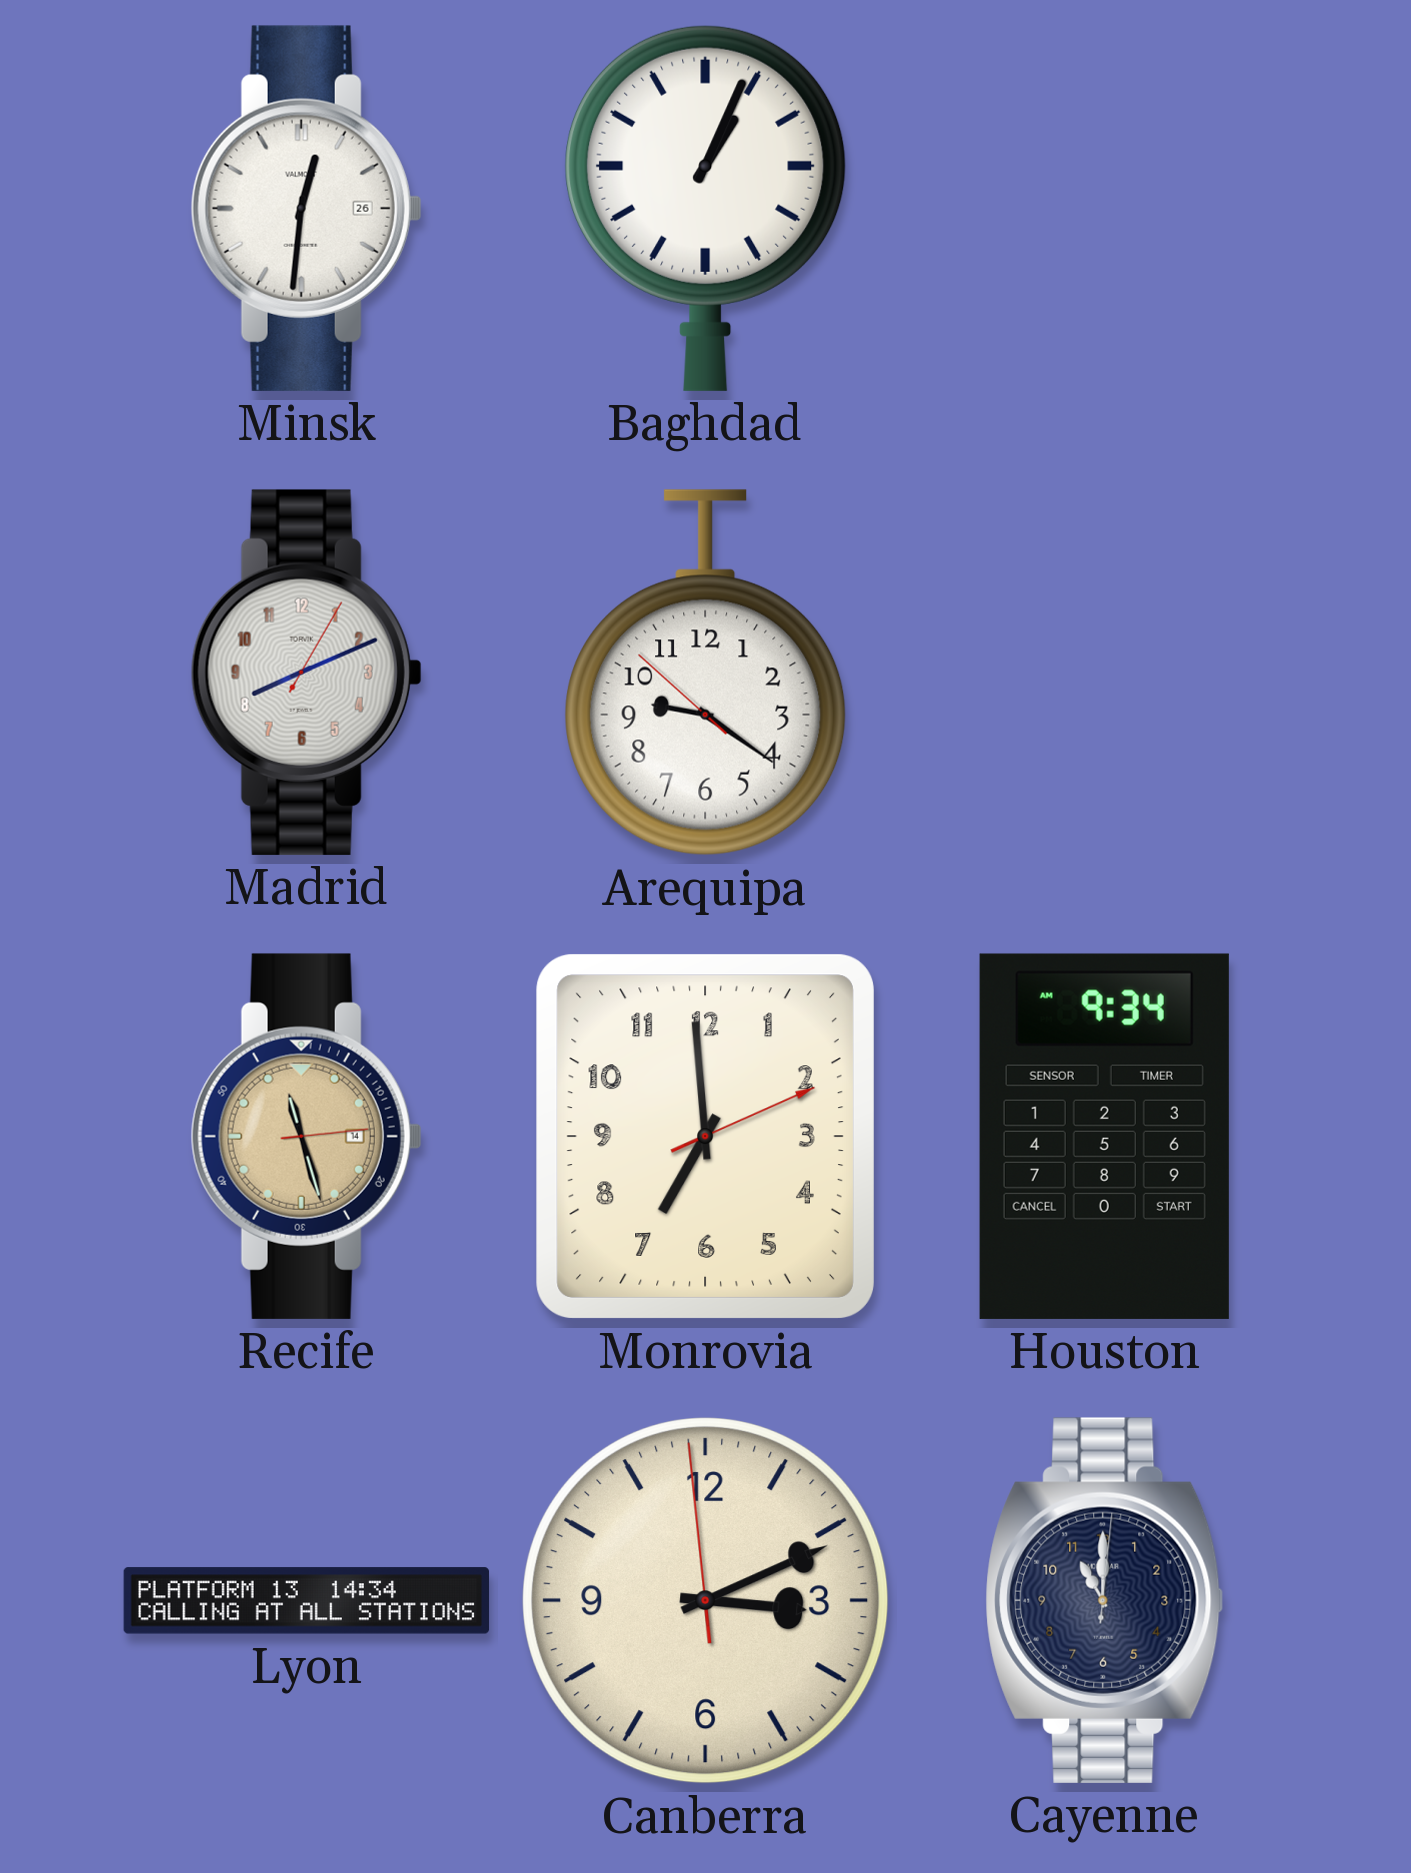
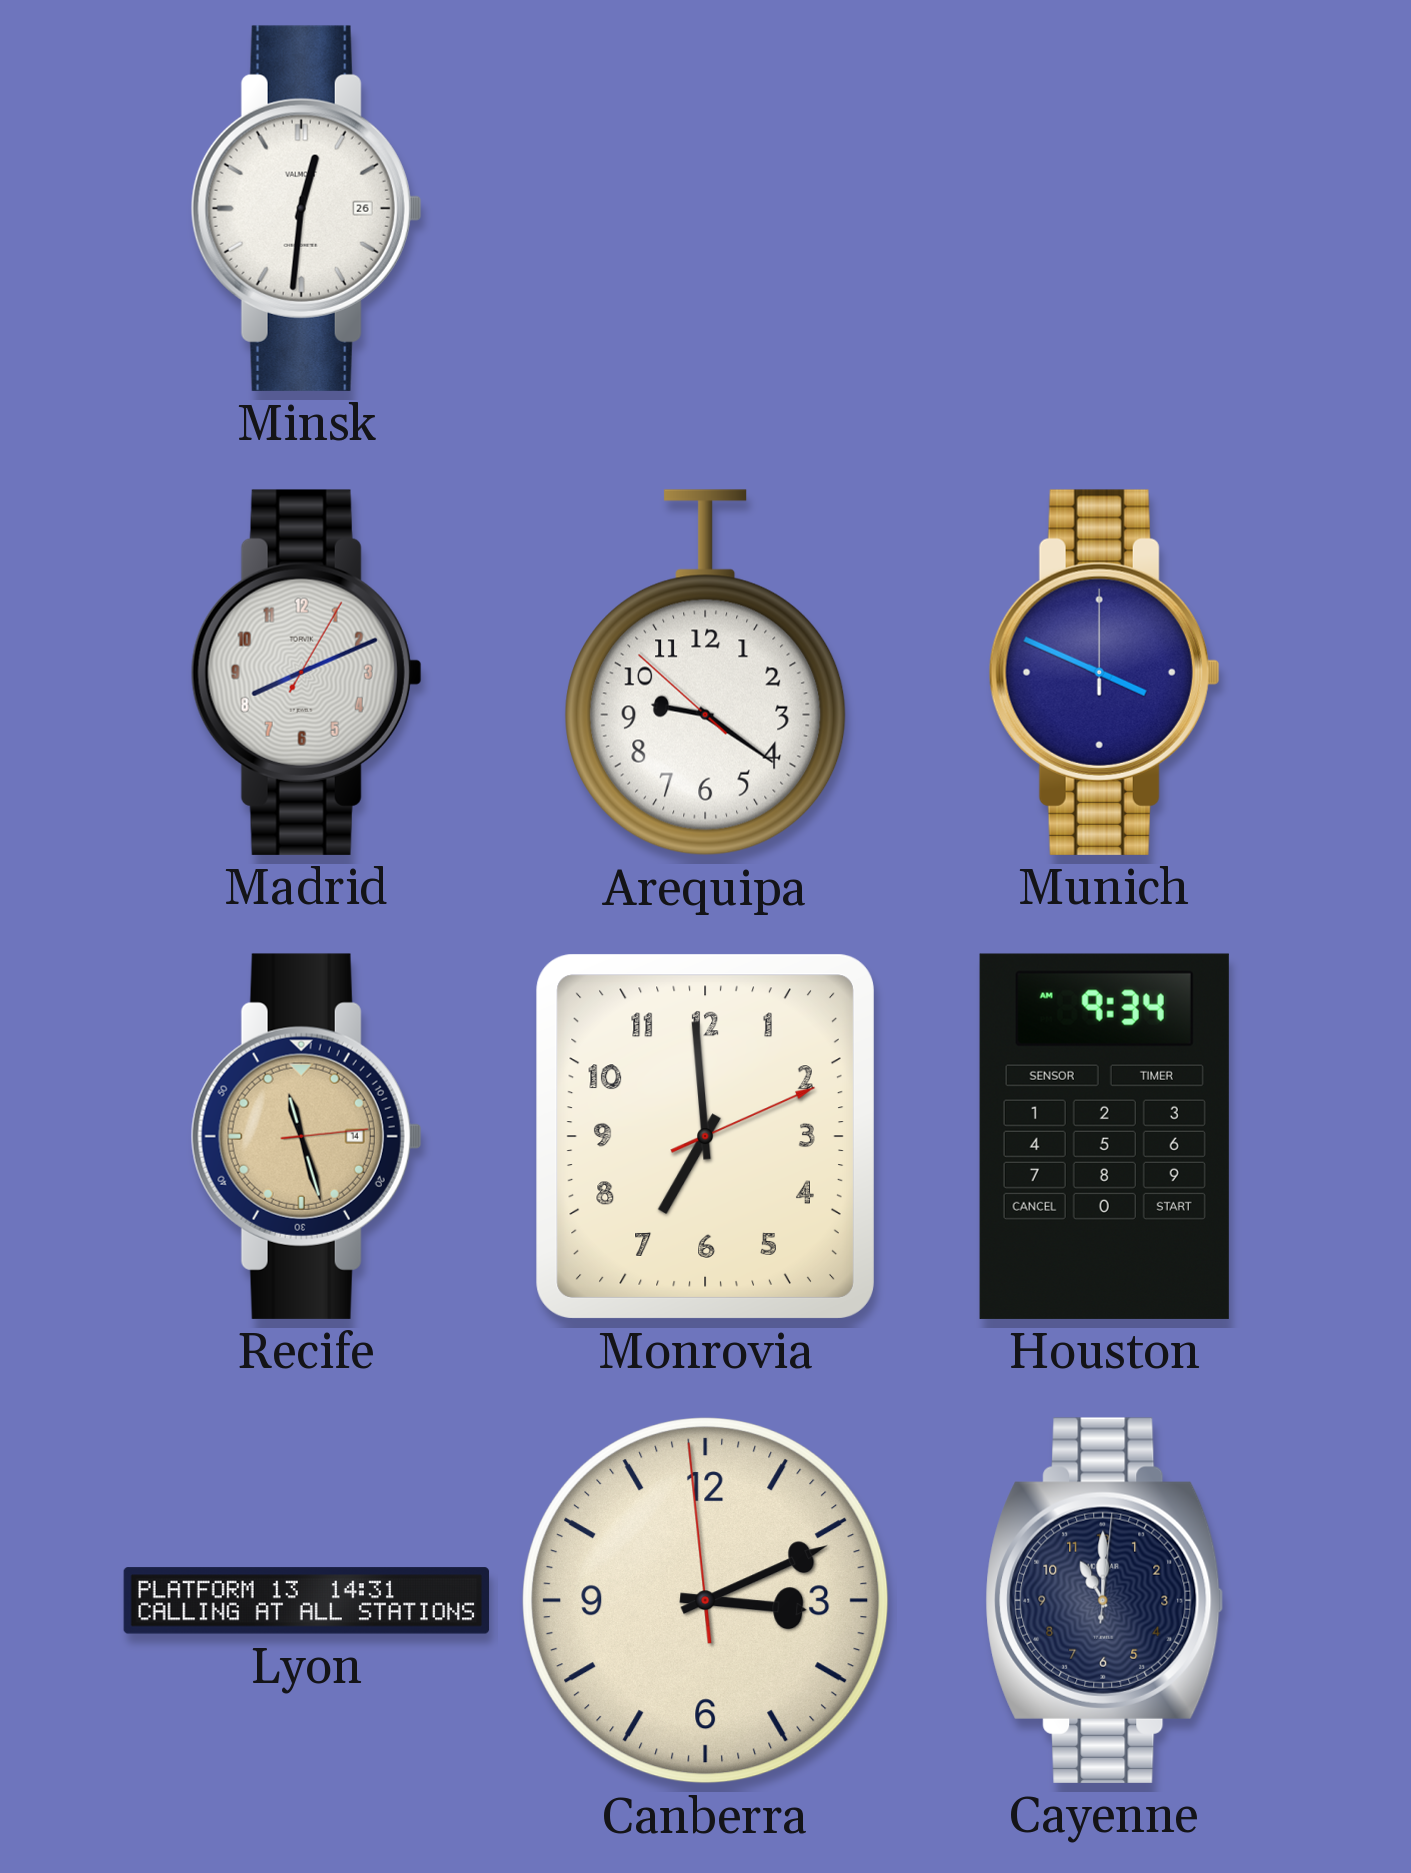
Baghdad: 1:04 -> none
Munich: none -> 3:49
Lyon: 14:34 -> 14:31
